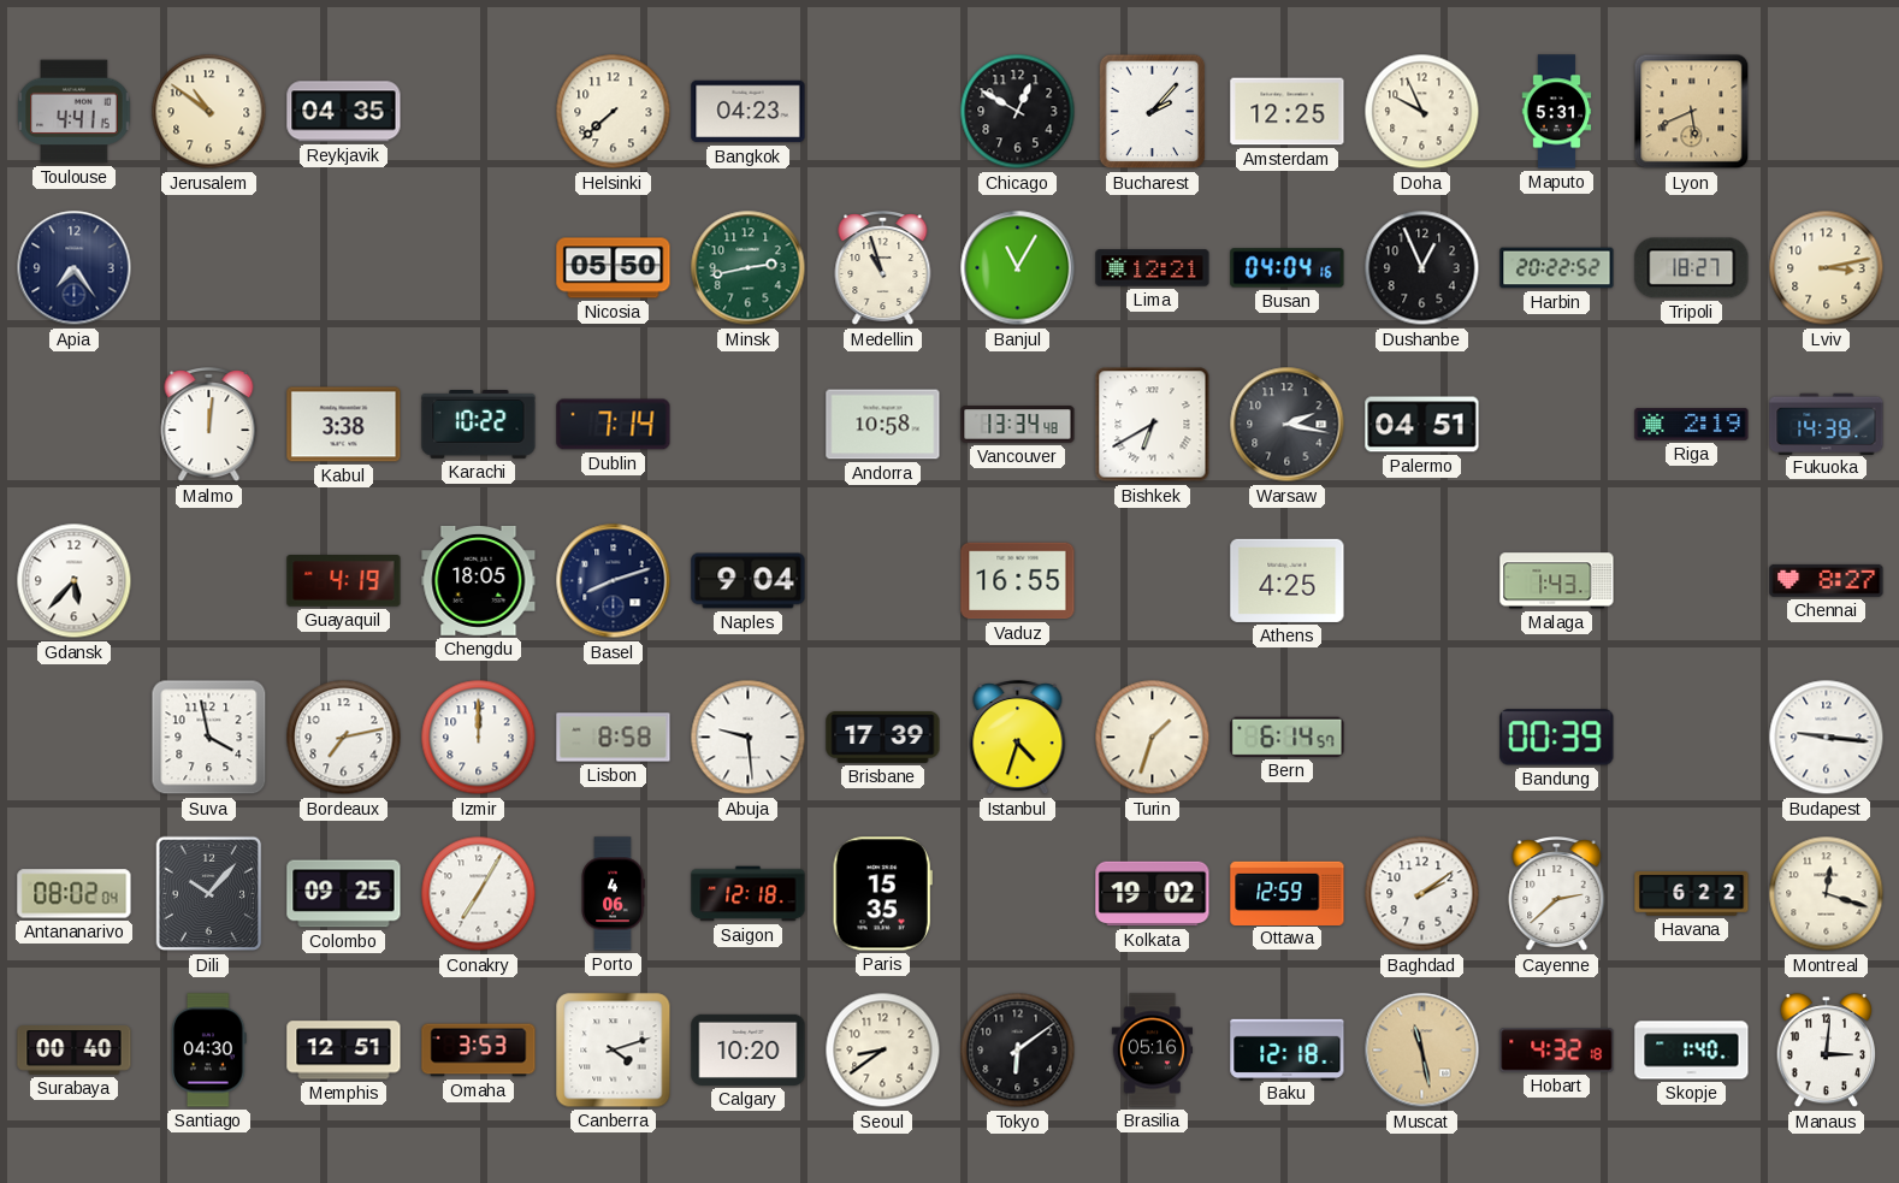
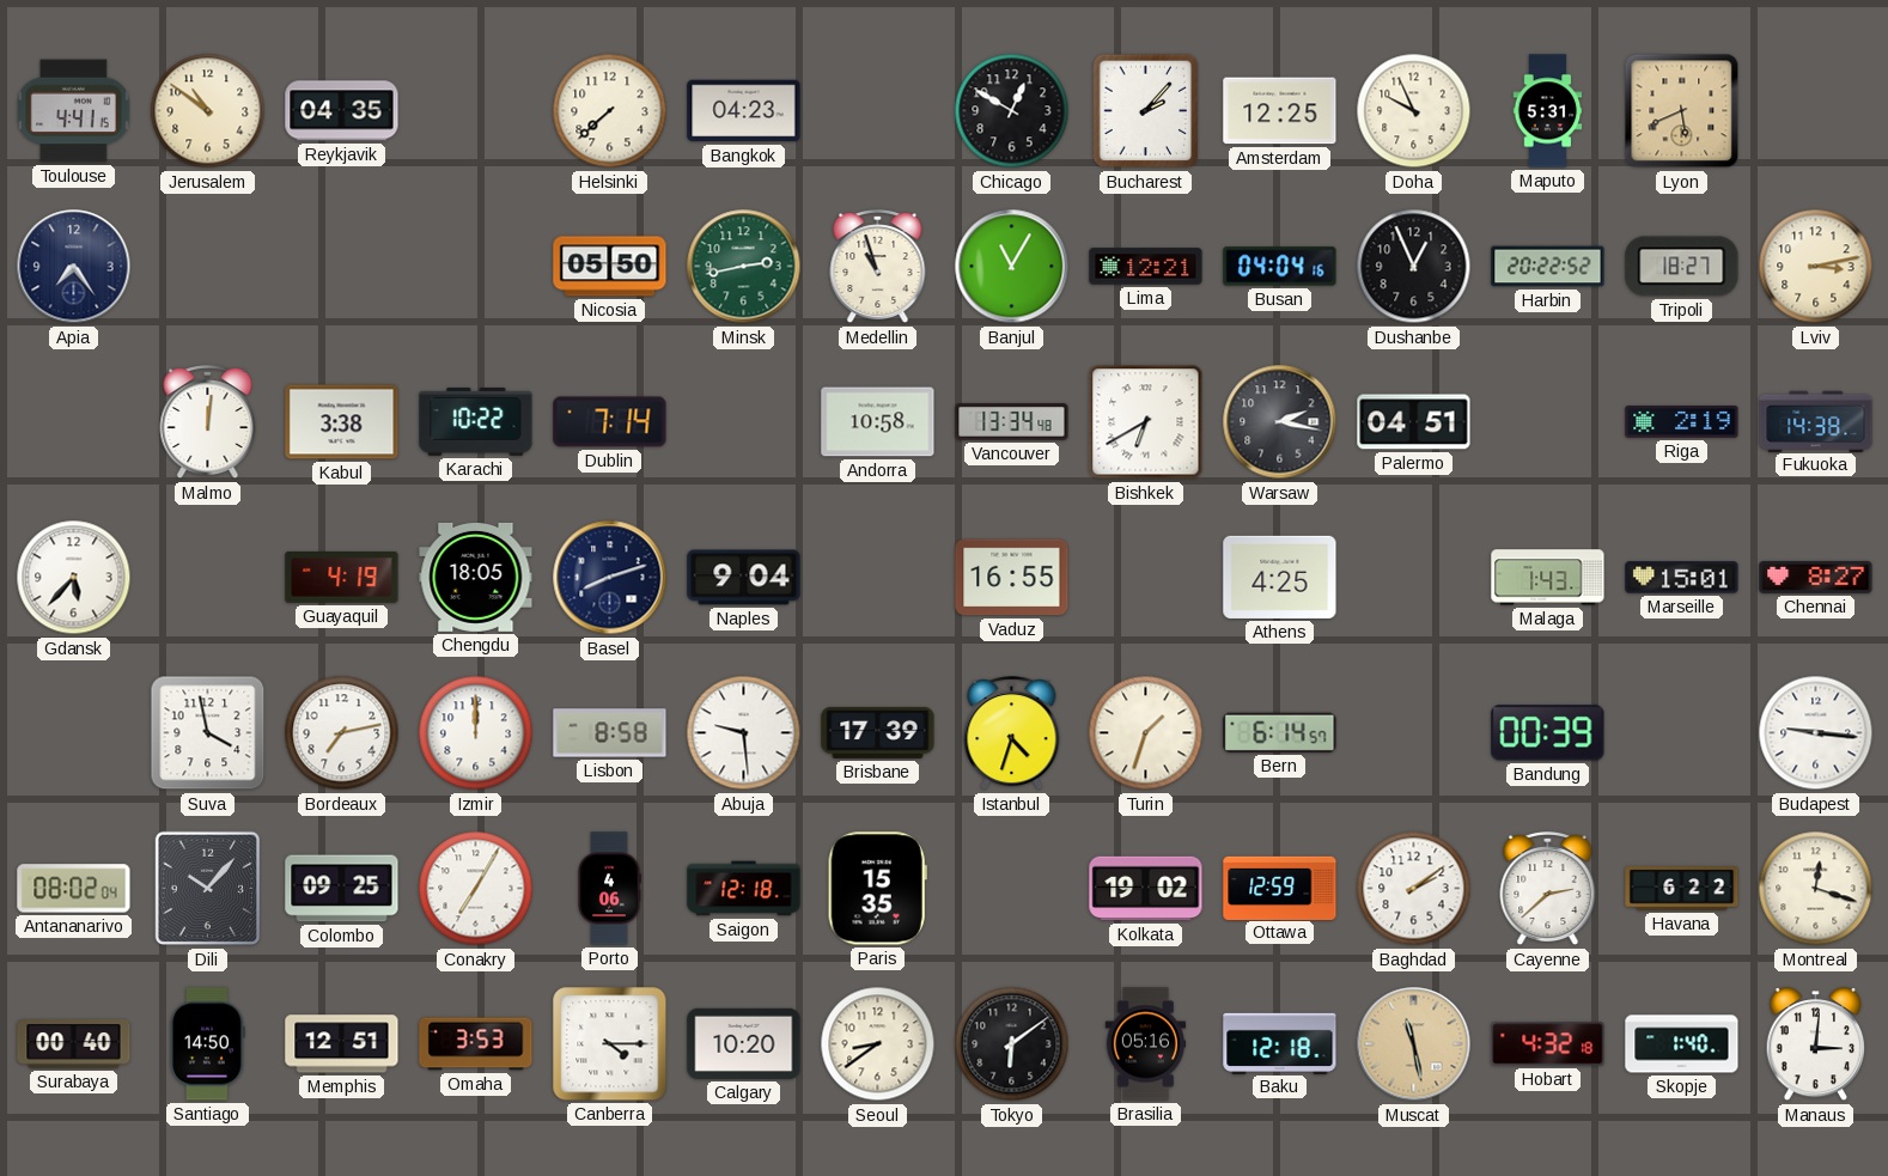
Marseille: none -> 15:01
Santiago: 04:30 -> 14:50
Canberra: 4:12 -> 4:15
